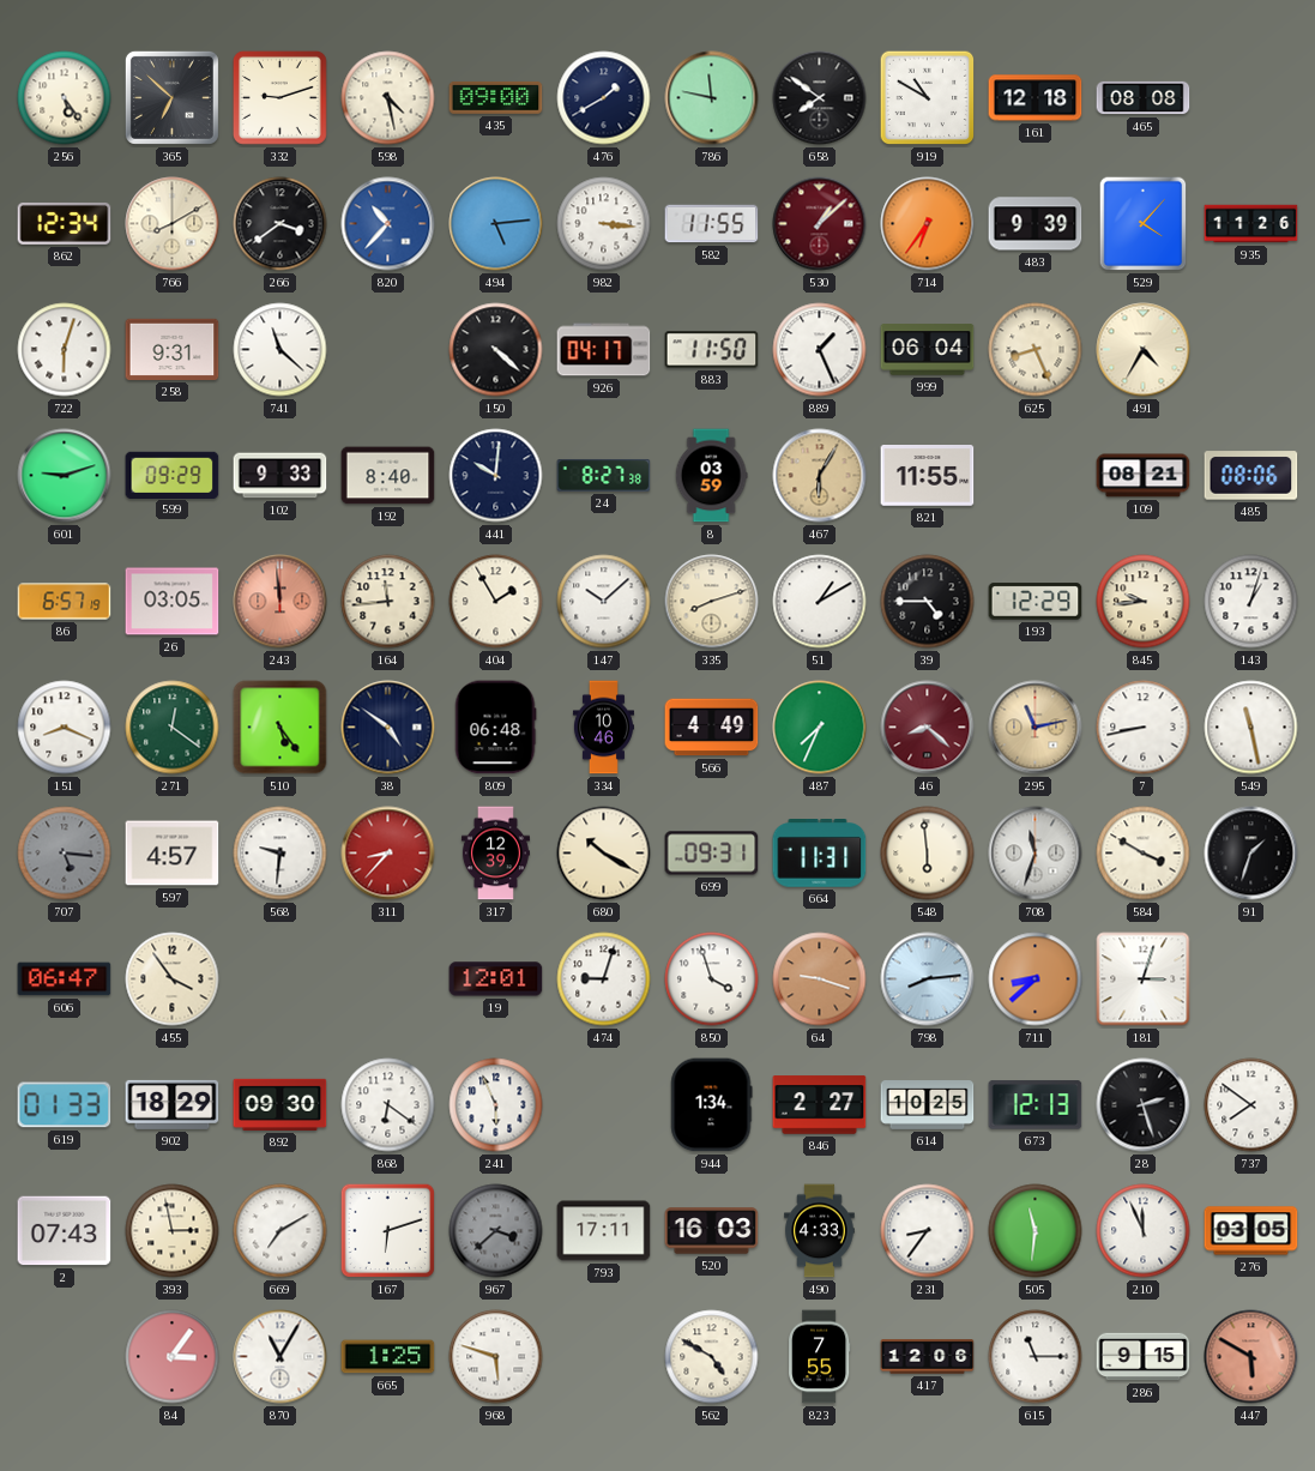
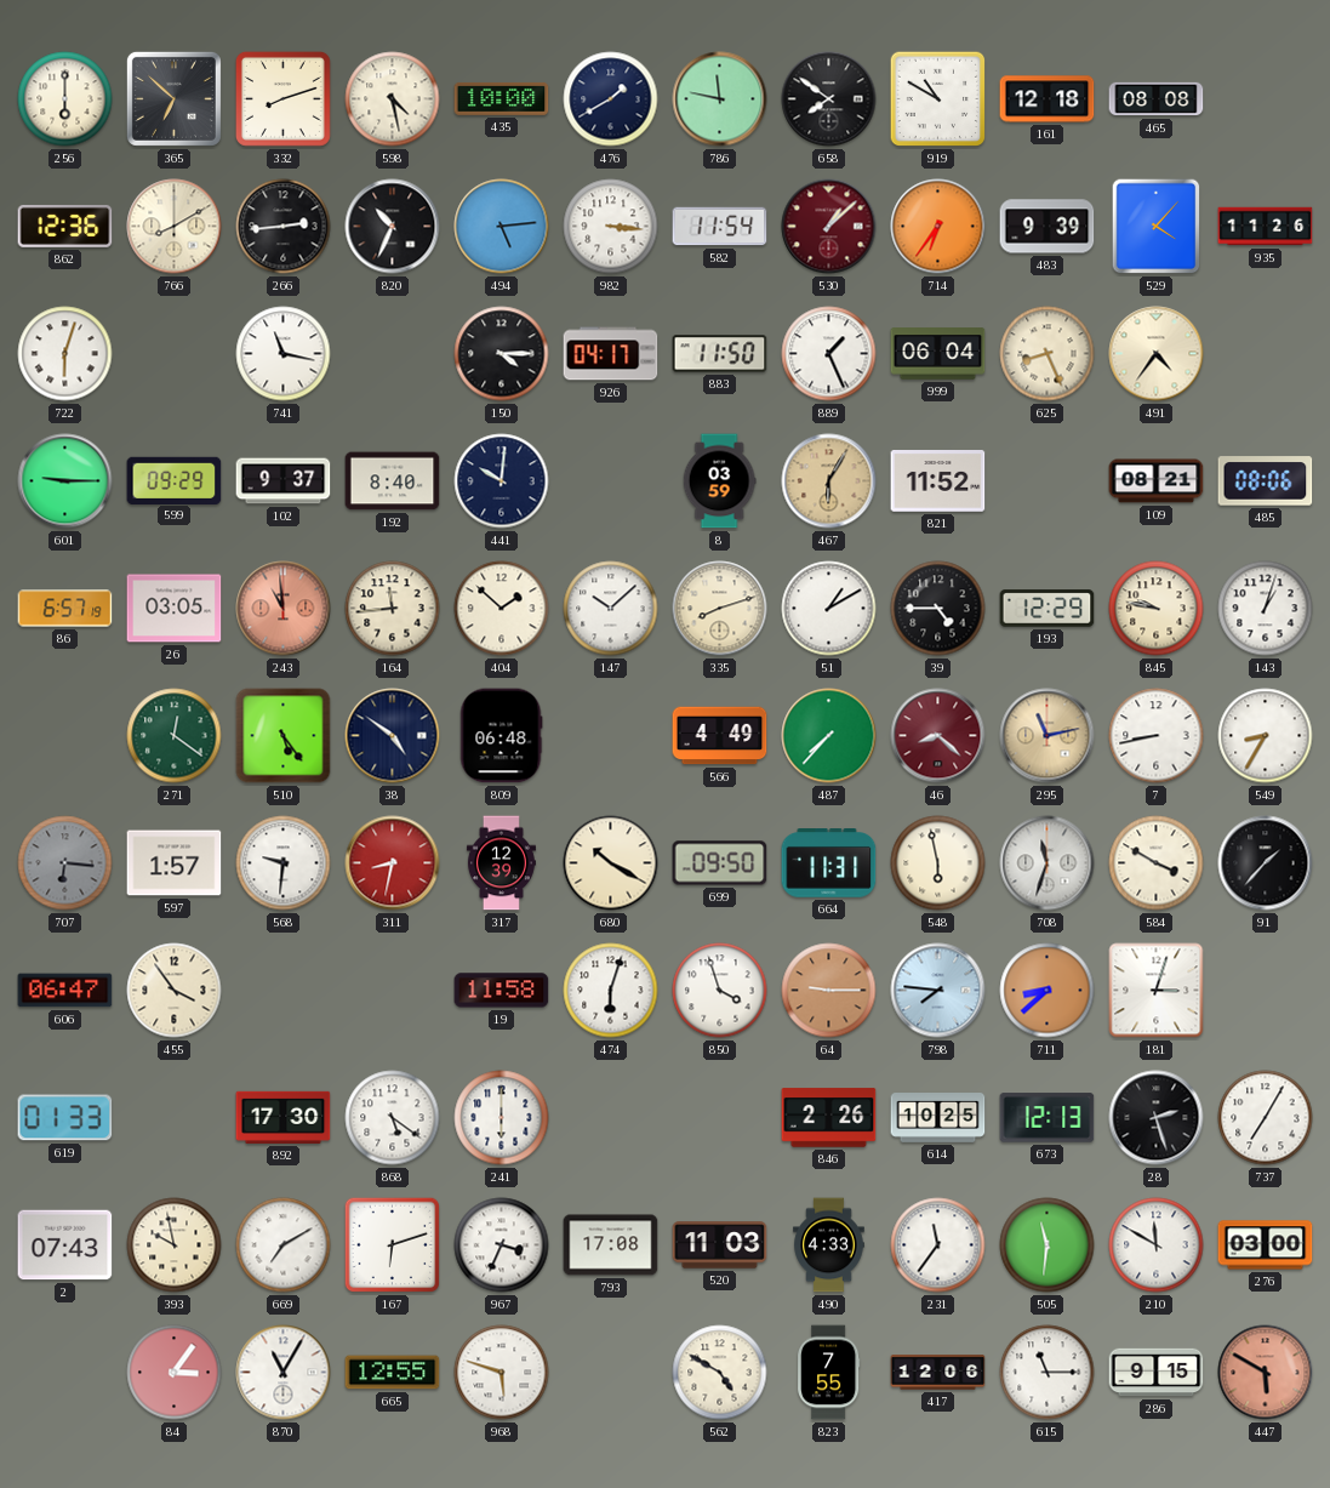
256: 5:24 -> 6:00
332: 9:12 -> 8:12
435: 09:00 -> 10:00
862: 12:34 -> 12:36
266: 3:39 -> 2:44
820: 10:37 -> 10:34
820 dial: blue -> black
582: 11:55 -> 11:54
258: 9:31 -> none
741: 11:22 -> 11:17
150: 4:22 -> 4:15
491: 4:35 -> 4:36
601: 9:12 -> 9:15
102: 9:33 -> 9:37
24: 8:27 -> none
821: 11:55 -> 11:52
243: 11:59 -> 10:59
404: 1:55 -> 1:52
845: 9:44 -> 9:47
151: 8:19 -> none
334: 10:46 -> none
487: 7:34 -> 7:37
549: 11:28 -> 8:35
707: 5:16 -> 6:16
597: 4:57 -> 1:57
311: 8:37 -> 8:32
699: 09:31 -> 09:50
548: 5:59 -> 5:58
91: 1:33 -> 1:37
19: 12:01 -> 11:58
474: 9:03 -> 6:03
64: 9:18 -> 9:15
798: 8:14 -> 7:46
902: 18:29 -> none
892: 09:30 -> 17:30
868: 6:21 -> 5:21
241: 5:56 -> 6:00
944: 1:34 -> none
846: 2:27 -> 2:26
737: 7:51 -> 7:05
393: 2:58 -> 9:58
967: 3:38 -> 3:34
967 dial: grey -> white
793: 17:11 -> 17:08
520: 16:03 -> 11:03
231: 8:36 -> 11:36
210: 11:56 -> 11:50
276: 03:05 -> 03:00
665: 1:25 -> 12:55
